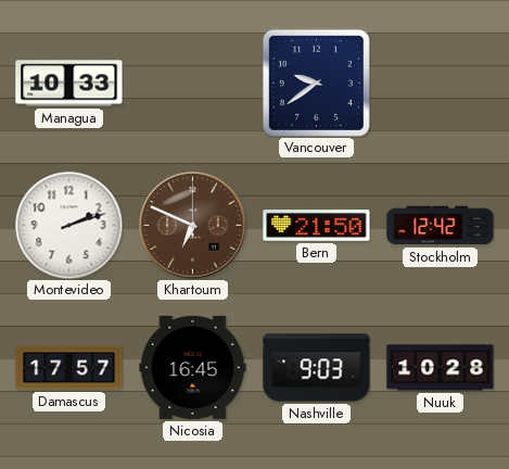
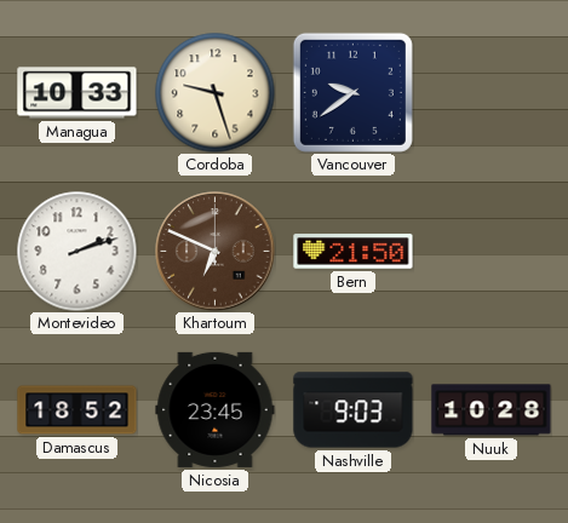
Cordoba: none -> 9:27
Stockholm: 12:42 -> none
Damascus: 17:57 -> 18:52
Nicosia: 16:45 -> 23:45
